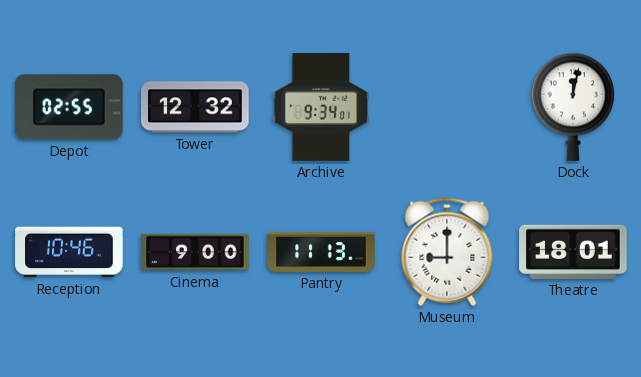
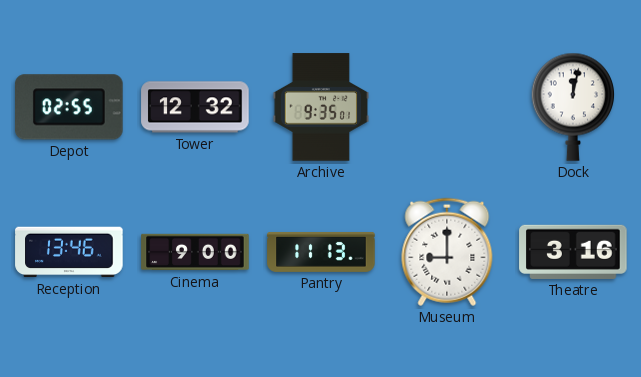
Archive: 9:34 -> 9:35
Reception: 10:46 -> 13:46
Theatre: 18:01 -> 3:16
